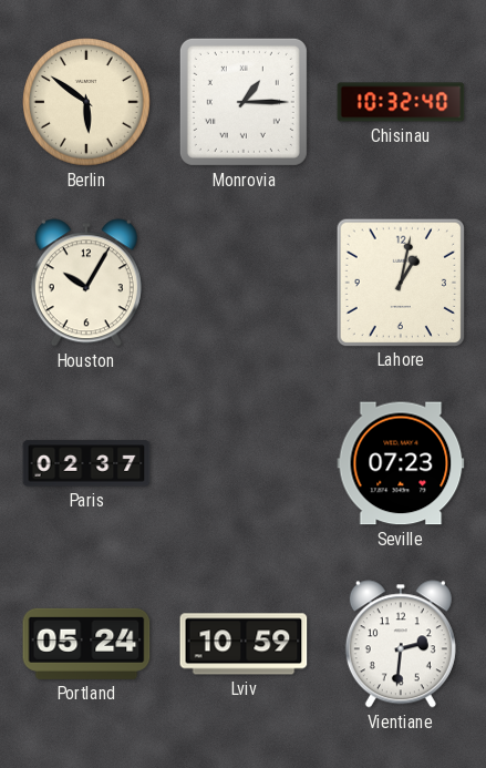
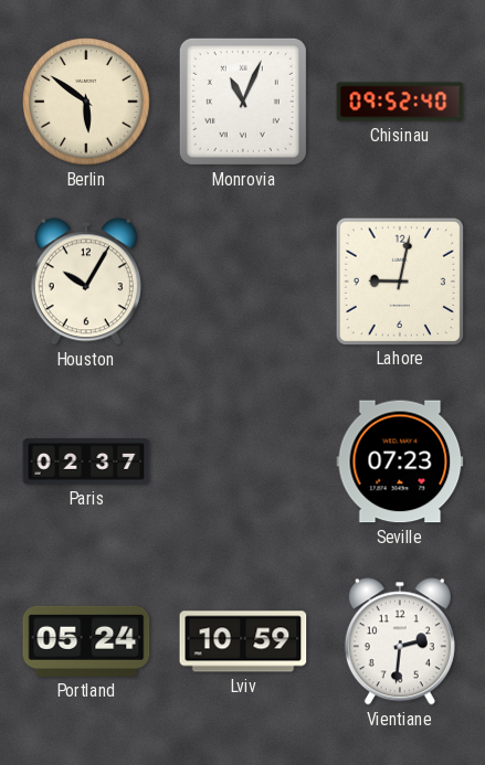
Monrovia: 1:15 -> 11:04
Chisinau: 10:32 -> 09:52
Lahore: 1:02 -> 9:02
